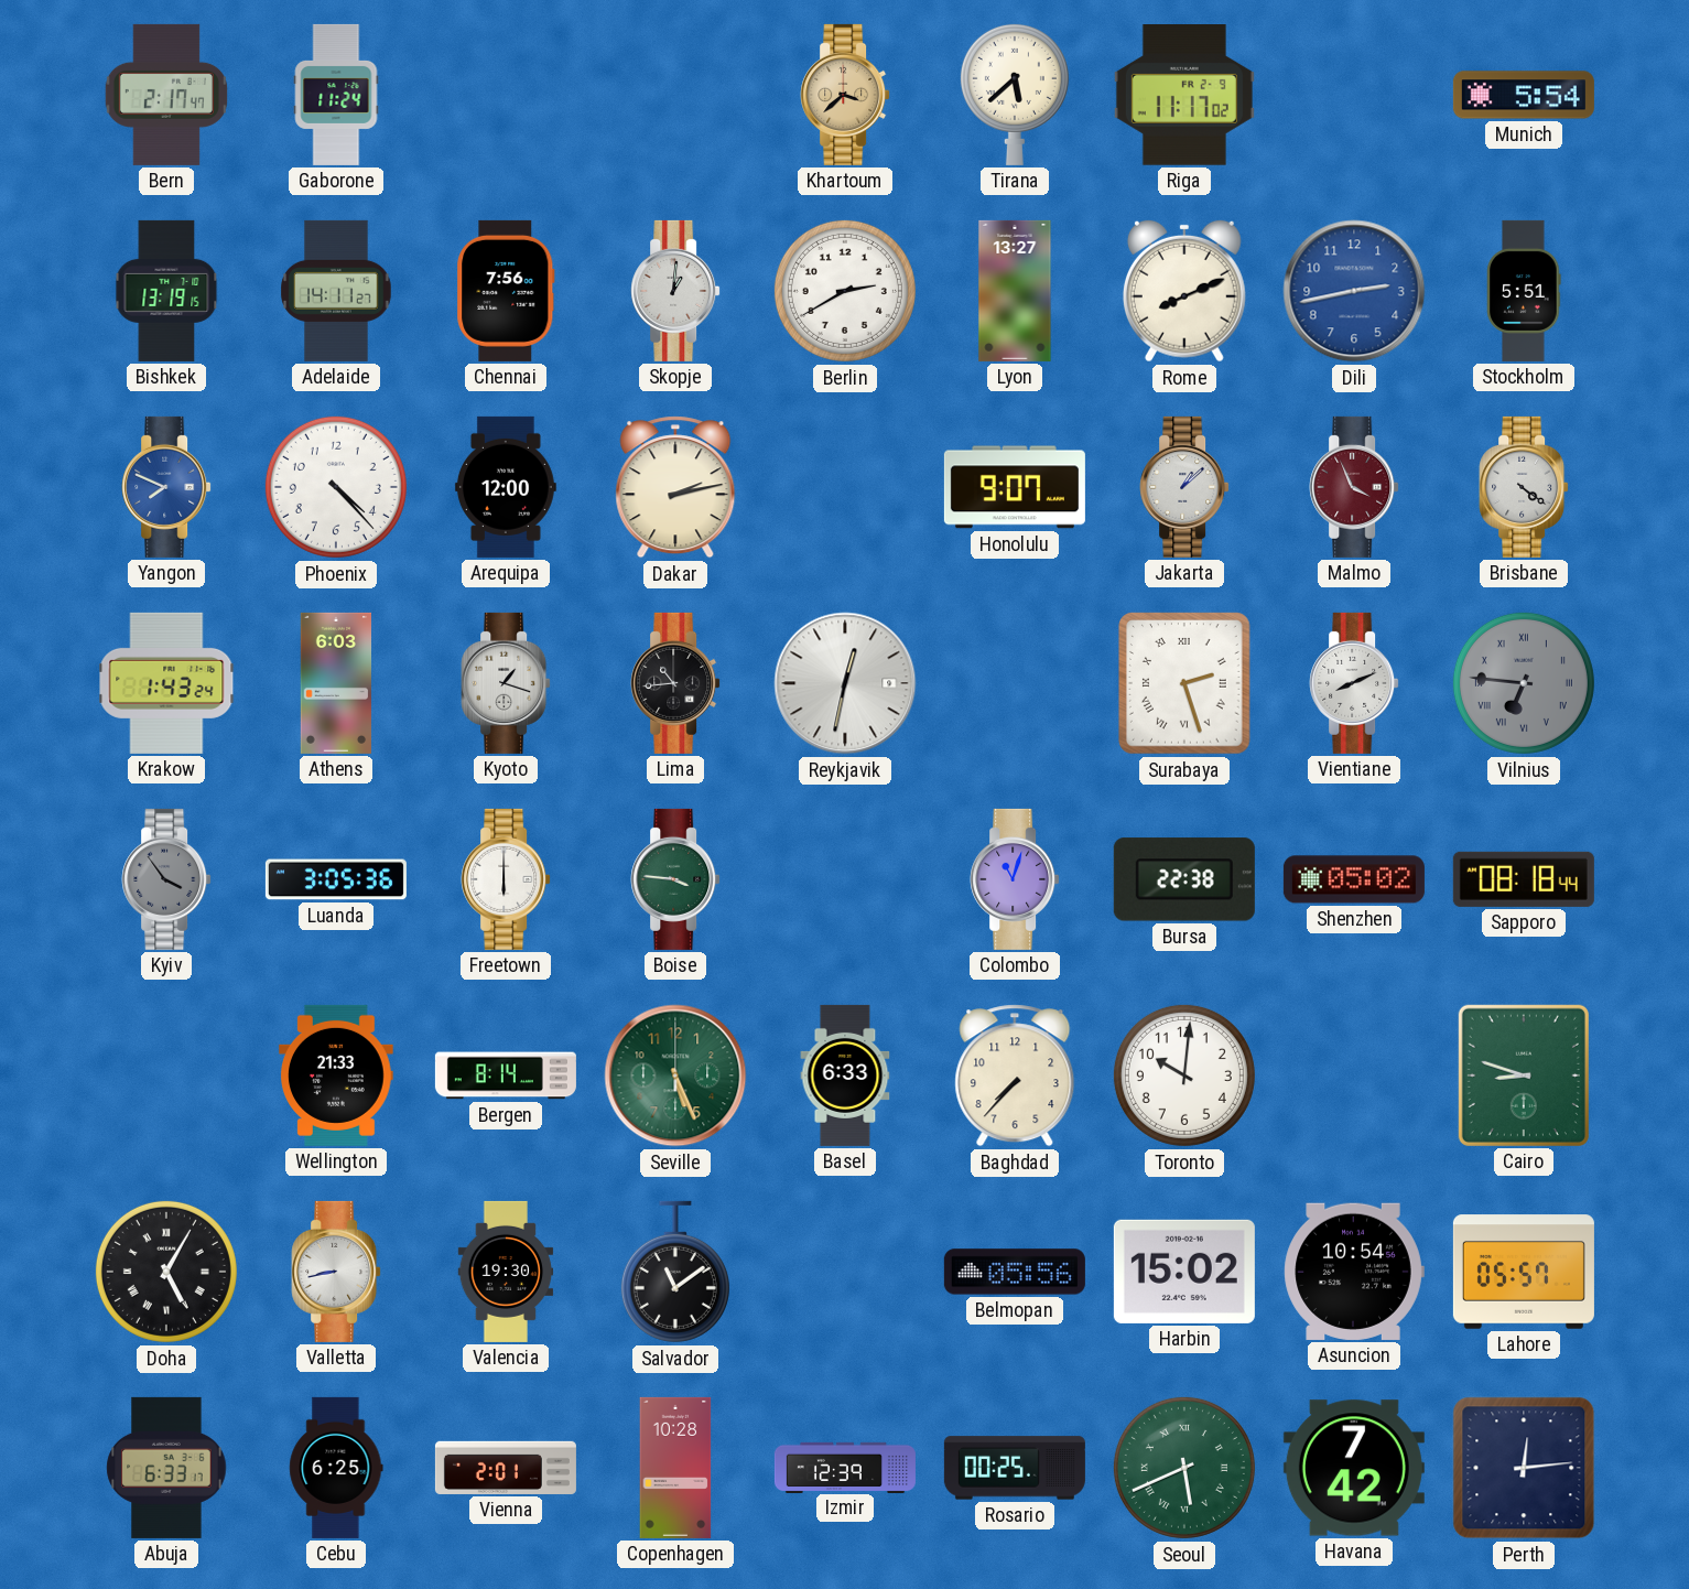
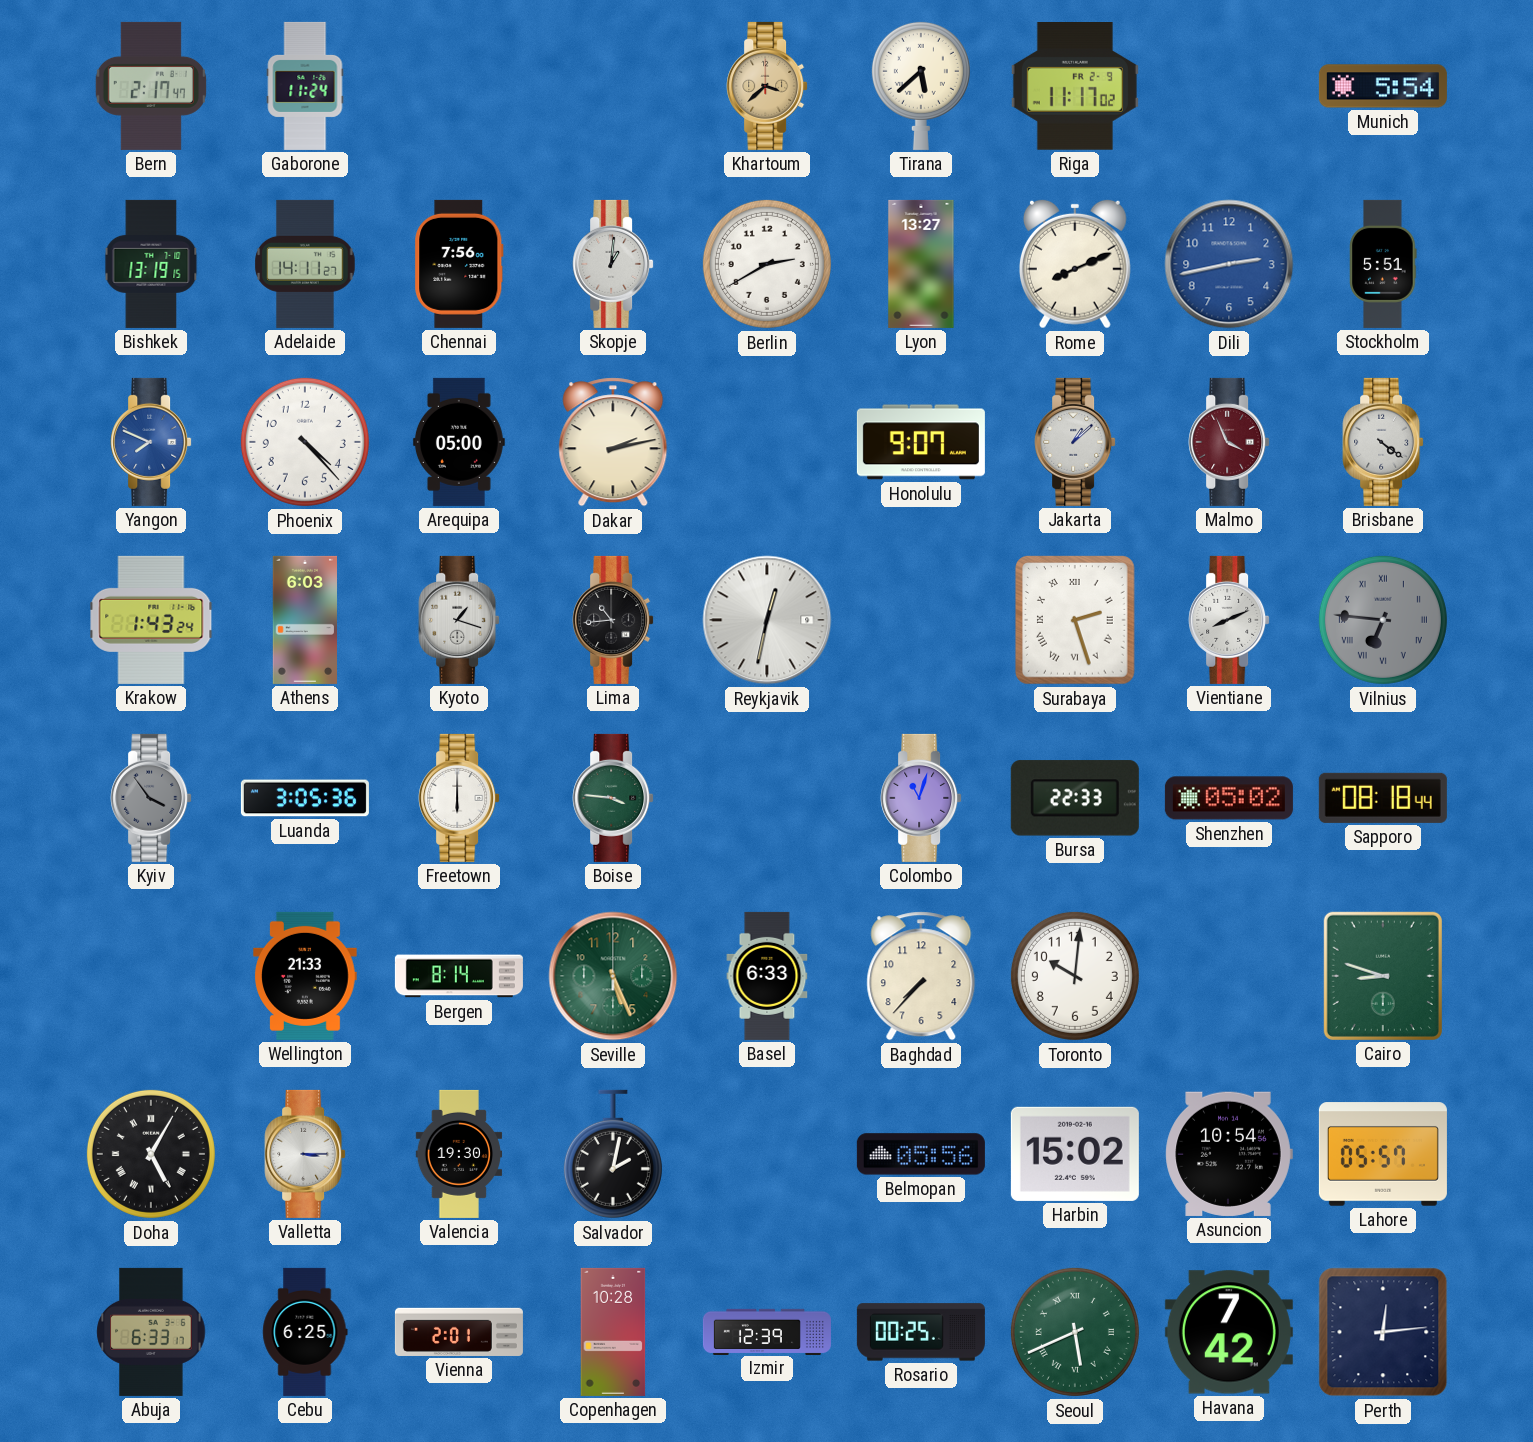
Arequipa: 12:00 -> 05:00
Bursa: 22:38 -> 22:33
Valletta: 8:43 -> 3:15
Salvador: 11:09 -> 2:02
